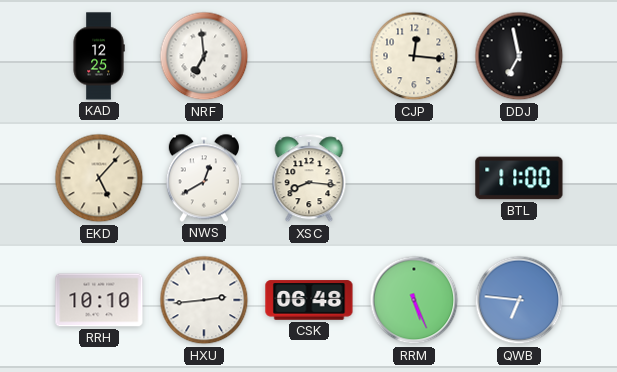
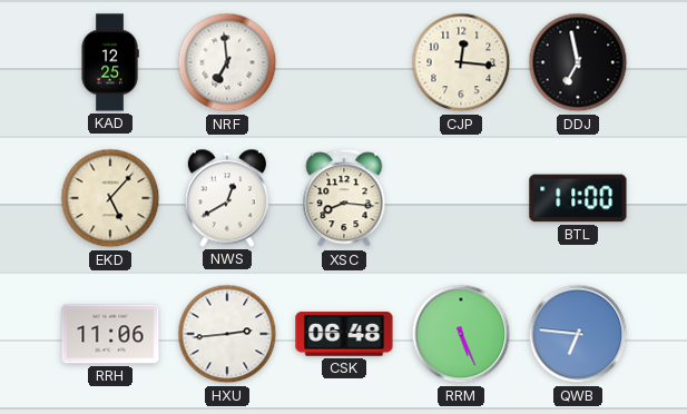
RRH: 10:10 -> 11:06
